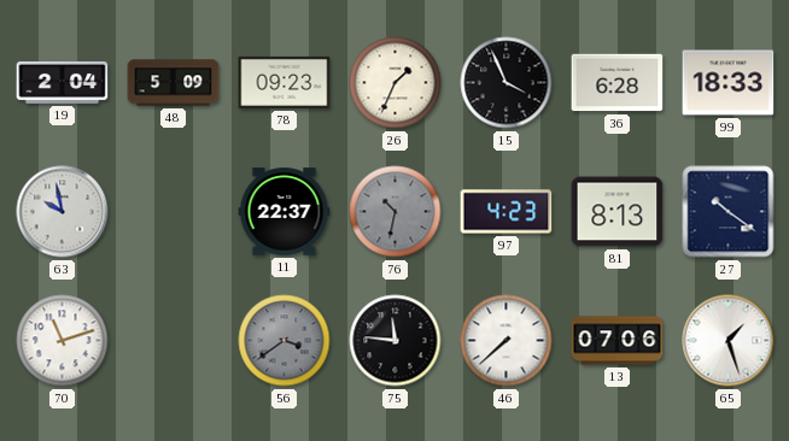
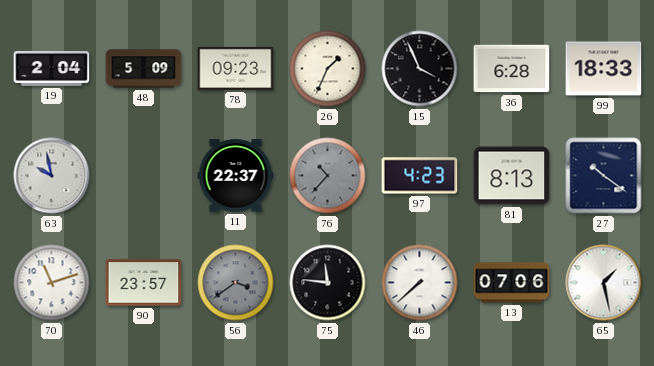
76: 10:32 -> 10:37
90: none -> 23:57
65: 1:27 -> 1:28
